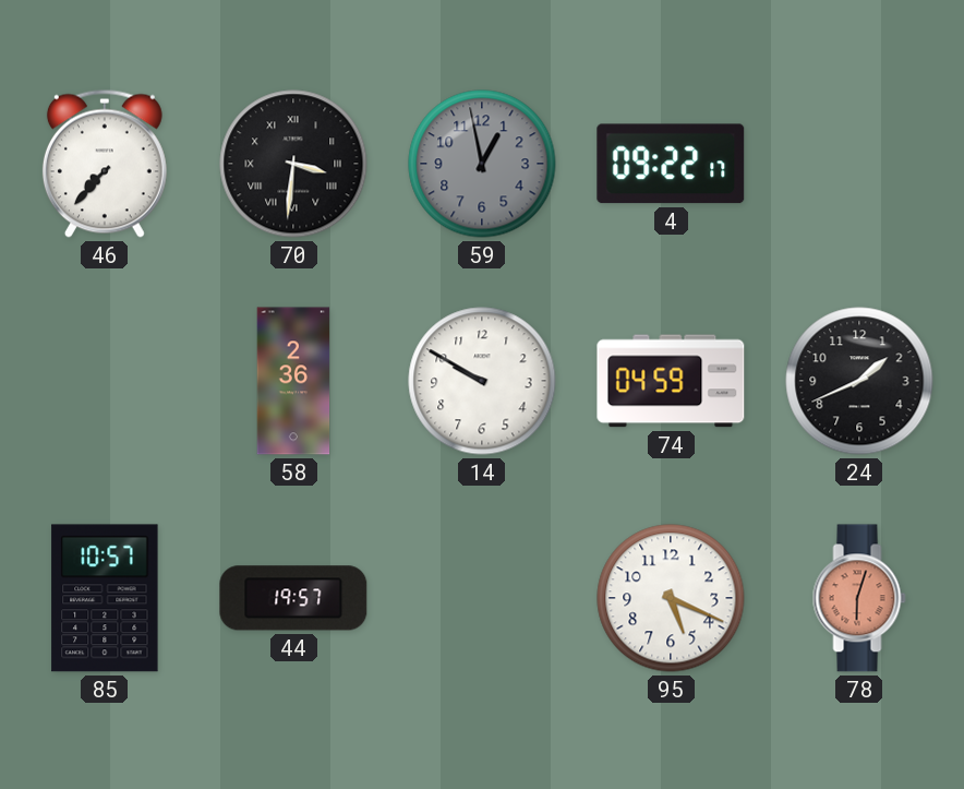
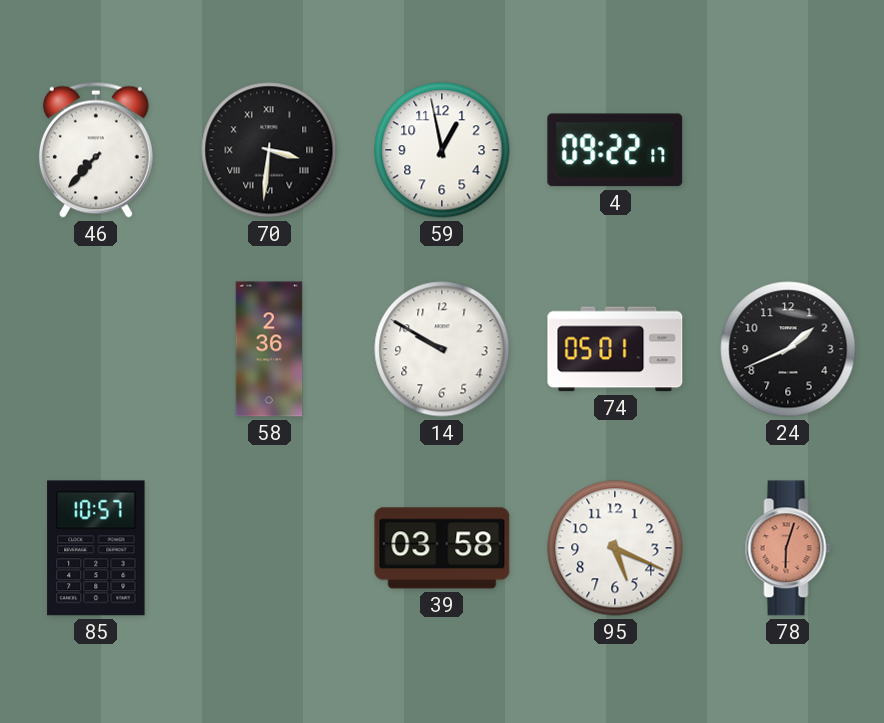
59 dial: grey -> white
74: 04:59 -> 05:01
44: 19:57 -> none
39: none -> 03:58
